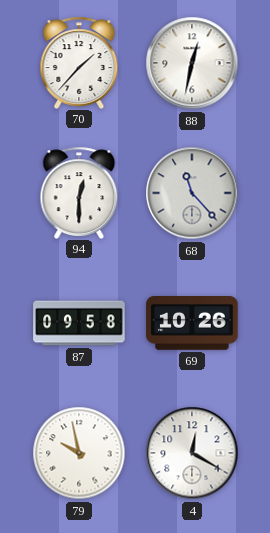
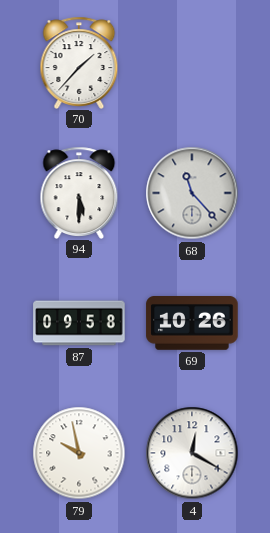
88: 12:32 -> none
94: 12:30 -> 5:30
